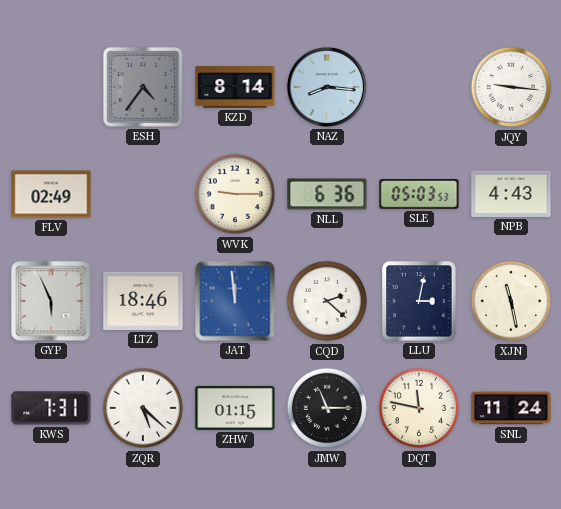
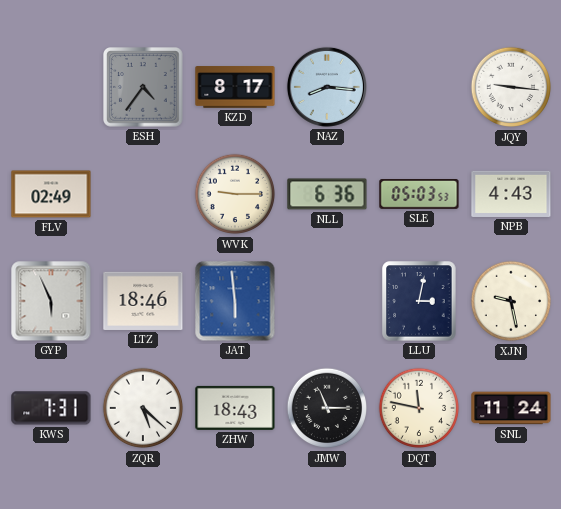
KZD: 8:14 -> 8:17
JAT: 11:59 -> 5:59
CQD: 2:22 -> none
XJN: 11:28 -> 9:28
ZHW: 01:15 -> 18:43
